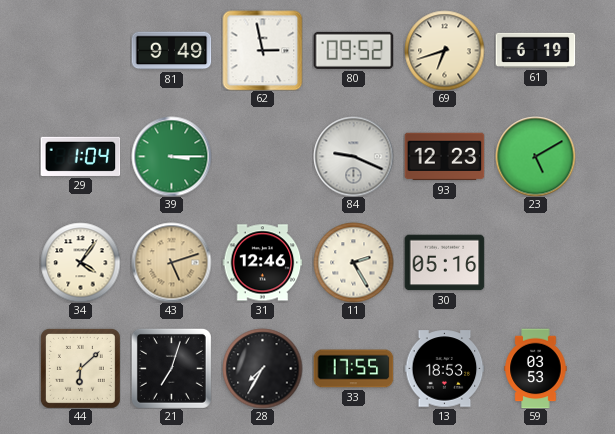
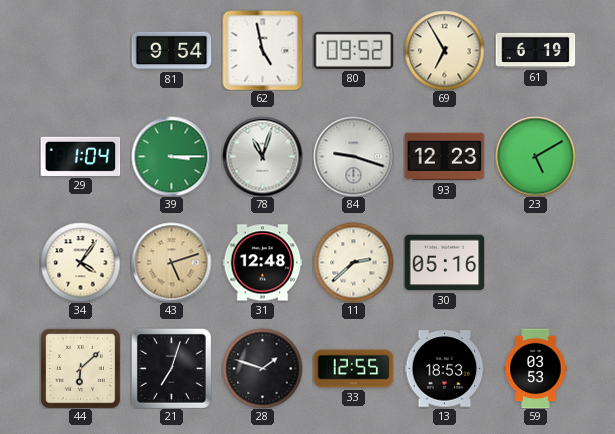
81: 9:49 -> 9:54
62: 2:58 -> 4:58
69: 6:42 -> 6:55
78: none -> 11:03
84: 9:19 -> 9:18
31: 12:46 -> 12:48
11: 2:25 -> 2:38
28: 7:35 -> 1:48
33: 17:55 -> 12:55
